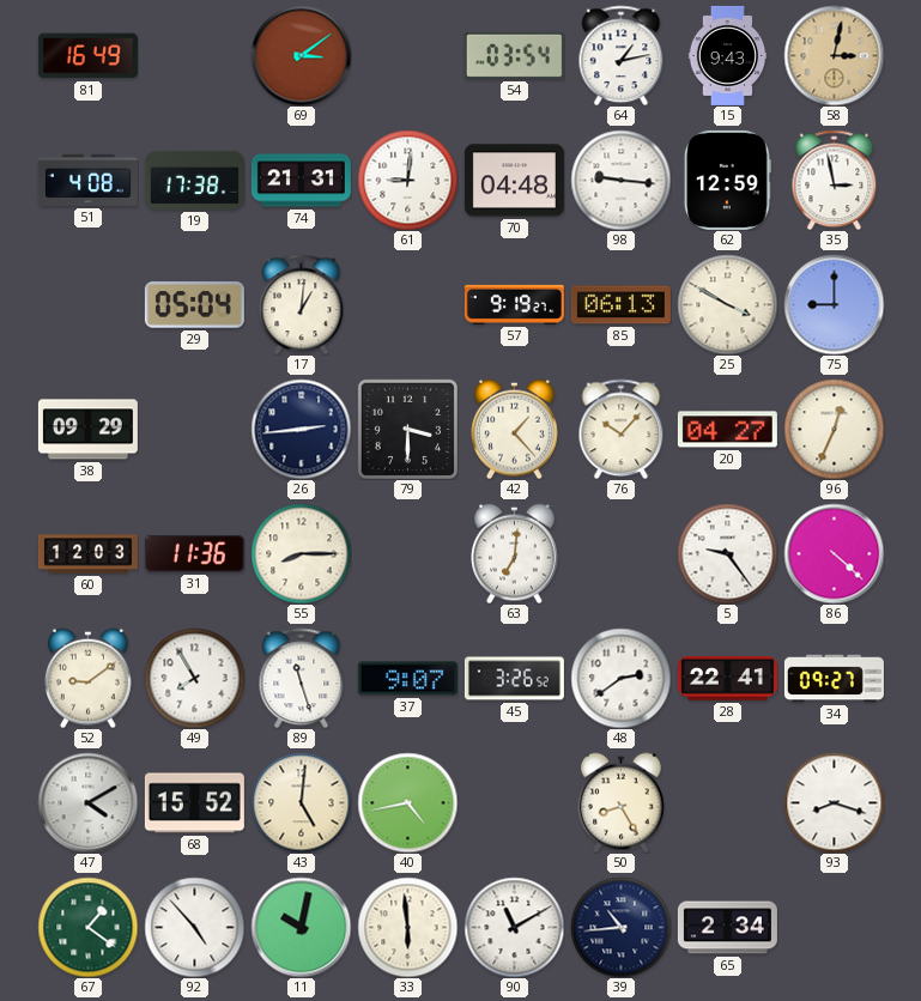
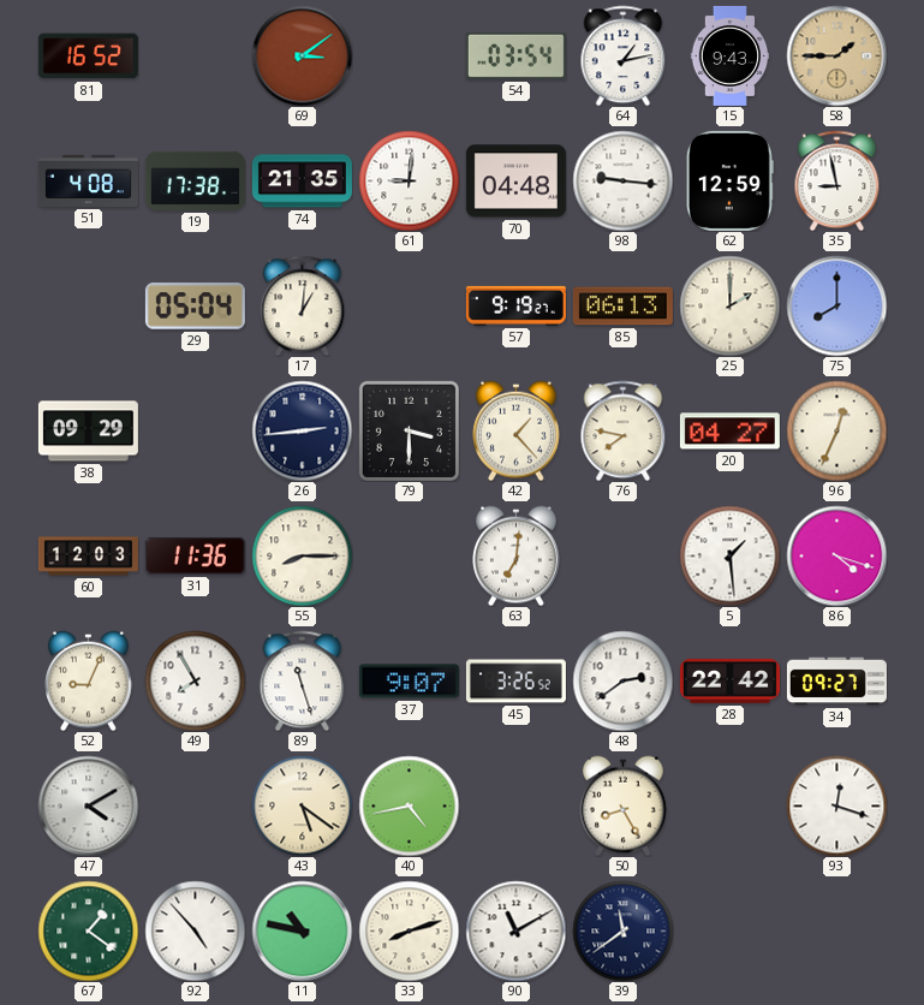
81: 16:49 -> 16:52
58: 3:02 -> 1:45
74: 21:31 -> 21:35
35: 2:58 -> 8:58
25: 3:50 -> 2:00
75: 9:00 -> 8:00
76: 10:07 -> 7:47
5: 9:24 -> 1:29
86: 4:22 -> 4:18
52: 9:09 -> 9:04
28: 22:41 -> 22:42
68: 15:52 -> none
43: 5:01 -> 5:21
93: 8:18 -> 12:18
11: 10:02 -> 10:47
33: 5:59 -> 8:12
39: 10:44 -> 11:39
65: 2:34 -> none
